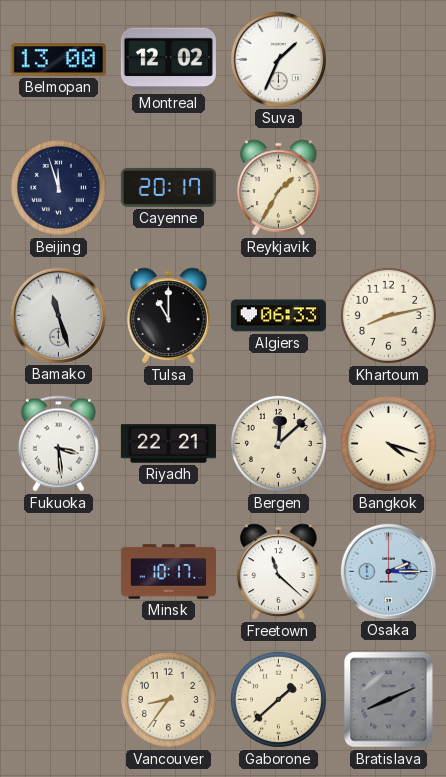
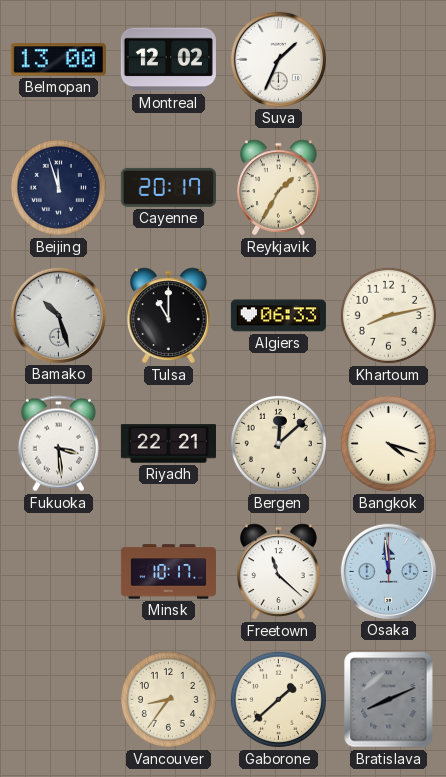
Bamako: 11:27 -> 10:27
Osaka: 2:15 -> 11:59
